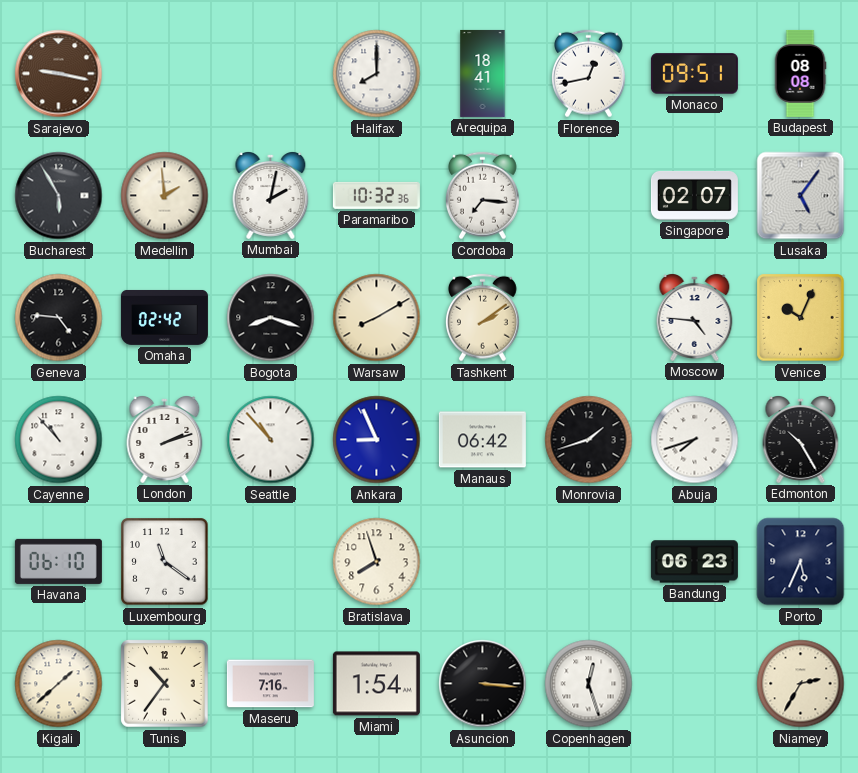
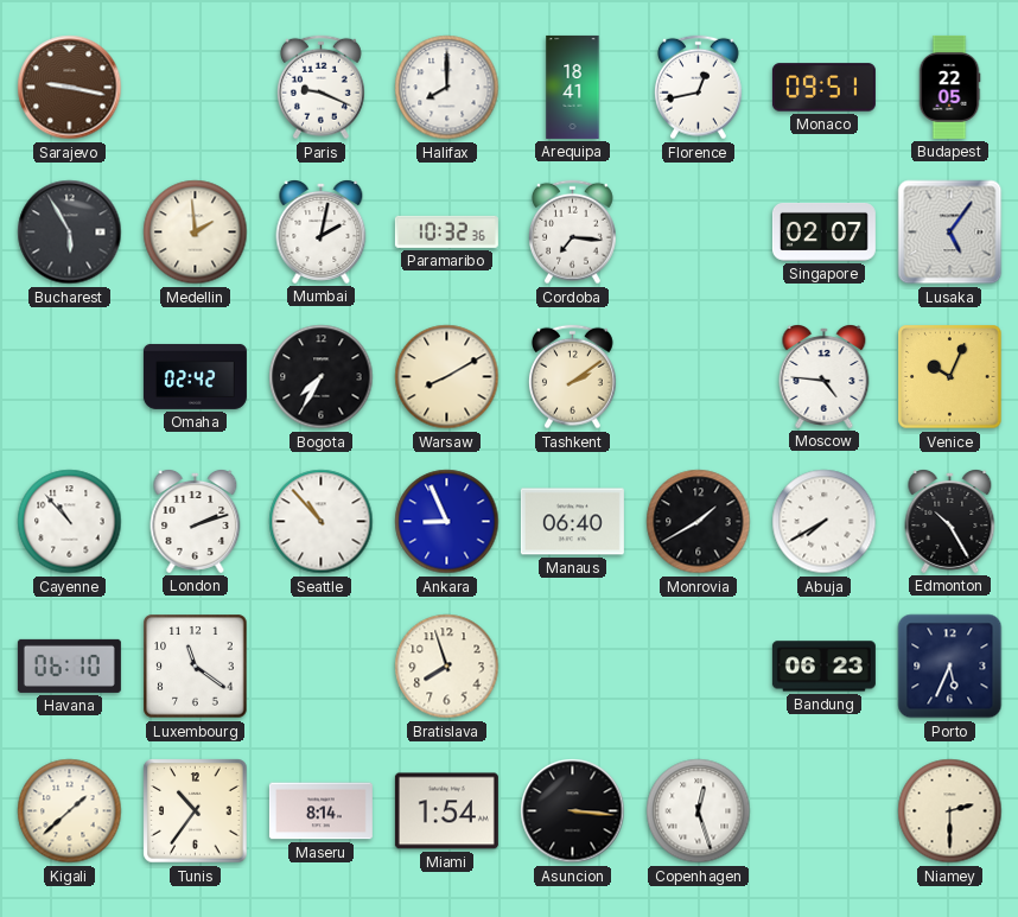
Paris: none -> 9:19
Budapest: 08:08 -> 22:05
Geneva: 4:46 -> none
Bogota: 8:18 -> 7:35
Manaus: 06:42 -> 06:40
Monrovia: 1:42 -> 1:40
Abuja: 7:42 -> 7:40
Maseru: 7:16 -> 8:14
Niamey: 2:35 -> 2:30
